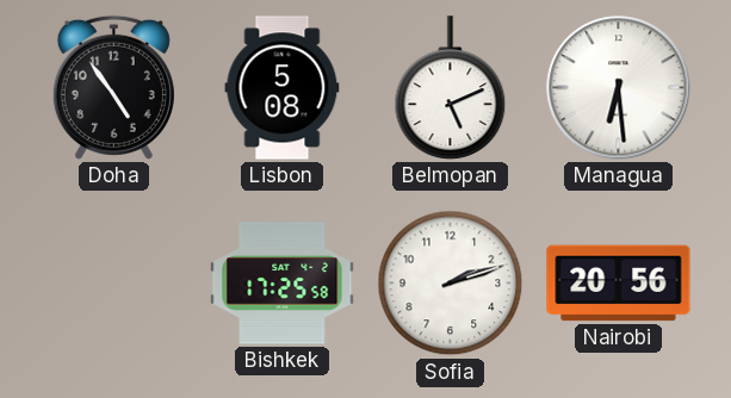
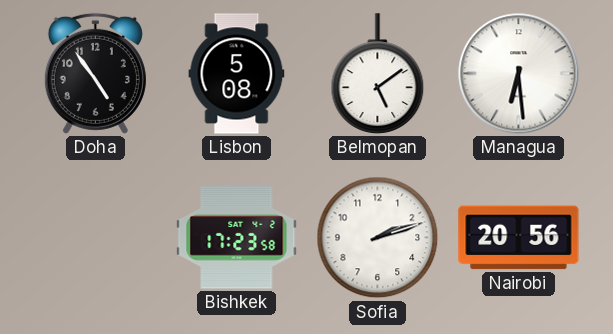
Belmopan: 5:11 -> 5:09
Bishkek: 17:25 -> 17:23
